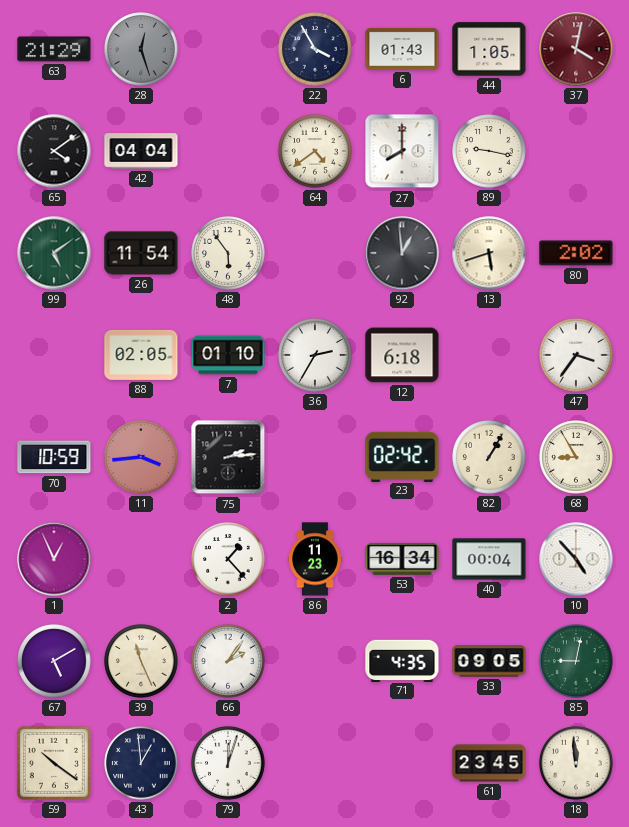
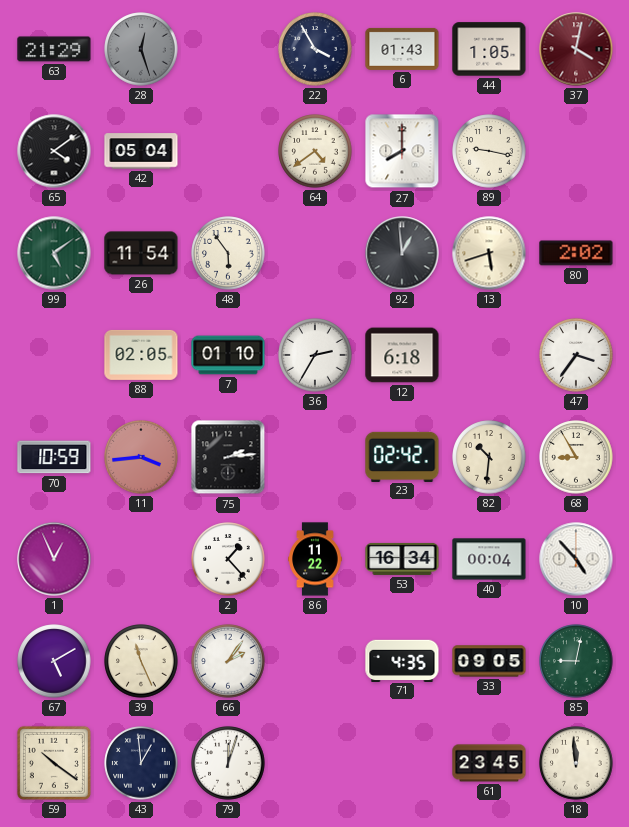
42: 04:04 -> 05:04
82: 1:05 -> 10:31
86: 11:23 -> 11:22
